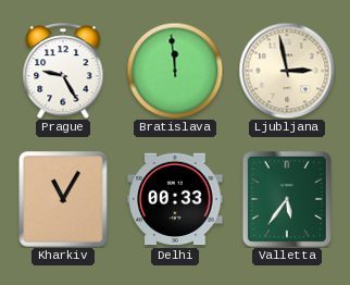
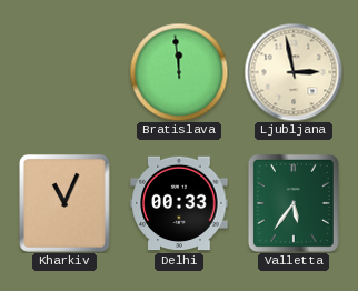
Prague: 9:25 -> none
Kharkiv: 11:05 -> 11:04
